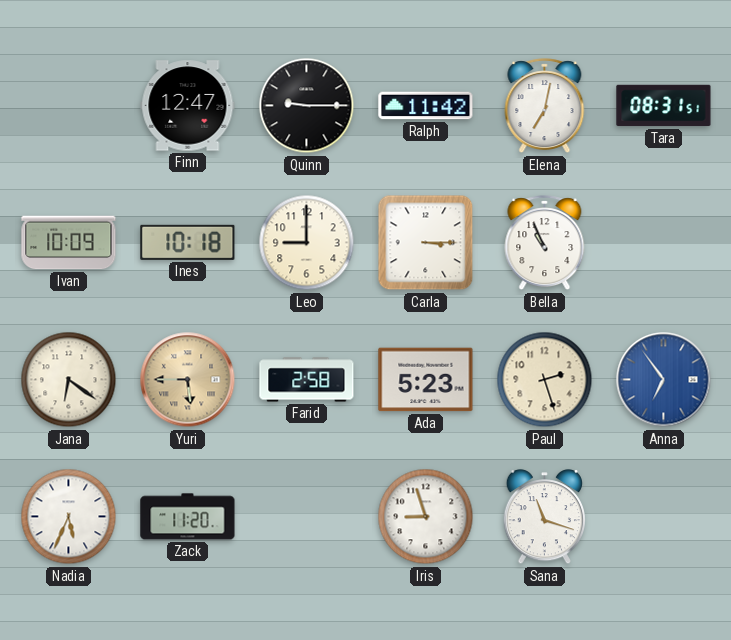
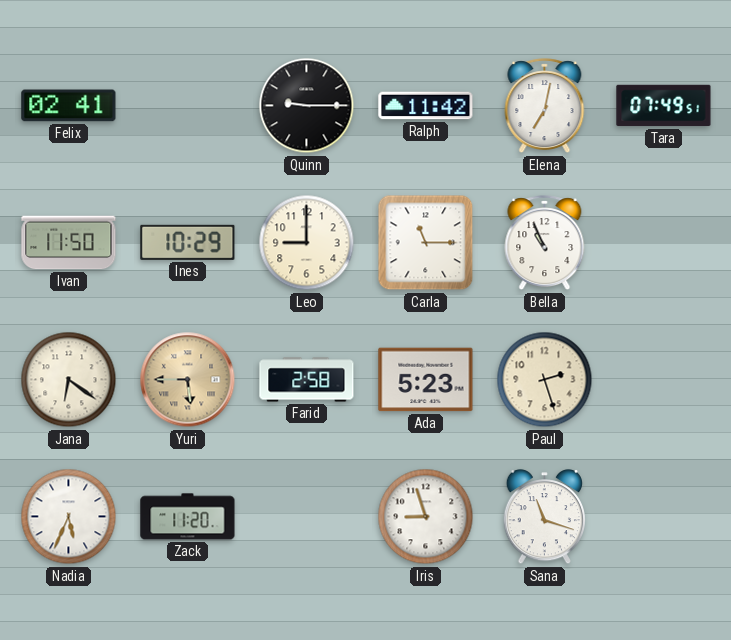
Felix: none -> 02:41
Finn: 12:47 -> none
Tara: 08:31 -> 07:49
Ivan: 10:09 -> 11:50
Ines: 10:18 -> 10:29
Carla: 3:15 -> 11:15
Anna: 6:54 -> none
